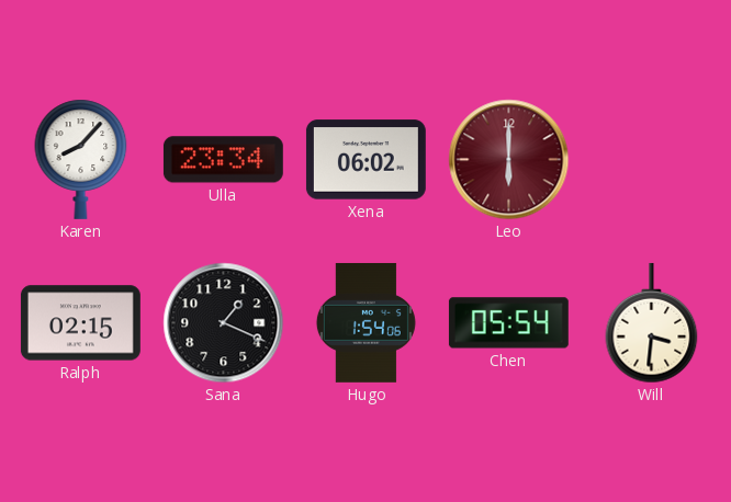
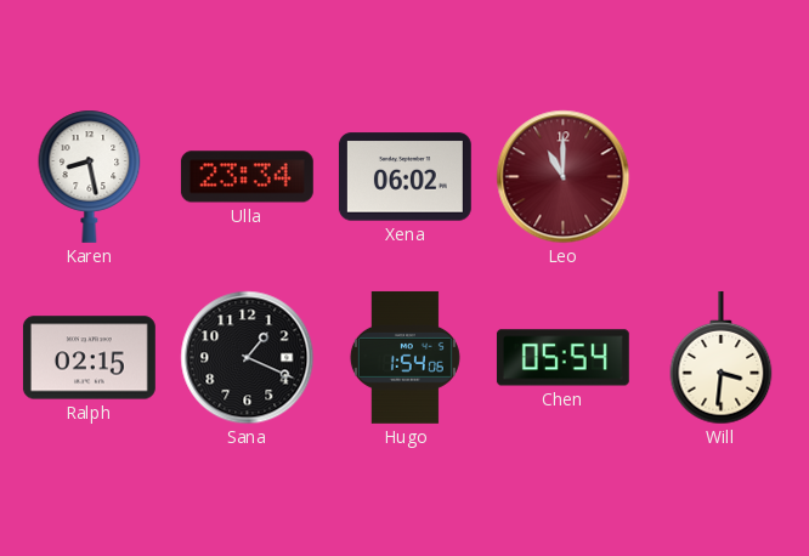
Karen: 8:07 -> 8:28
Leo: 6:00 -> 11:00
